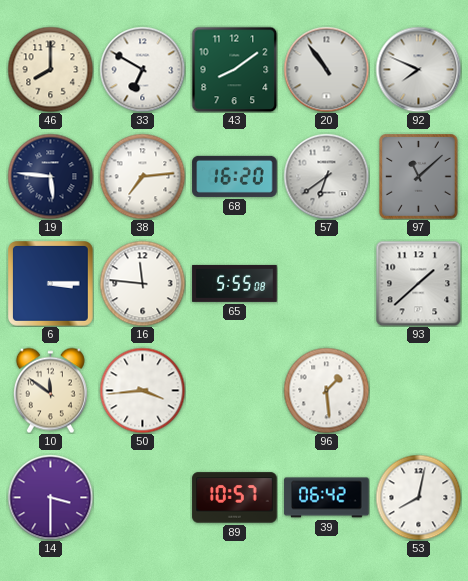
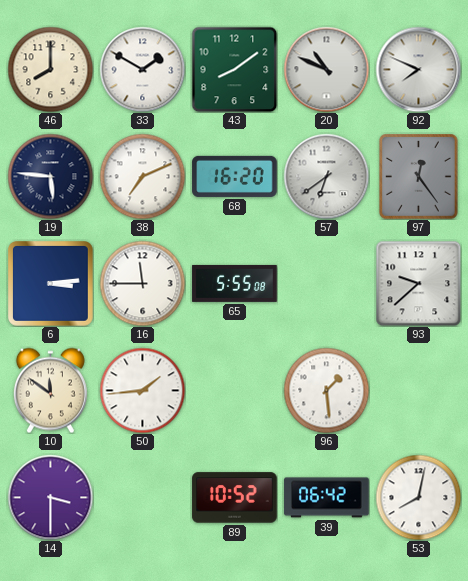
33: 6:50 -> 1:50
20: 10:54 -> 10:49
38: 7:14 -> 7:11
97: 11:08 -> 12:24
6: 3:15 -> 3:14
16: 11:46 -> 11:45
93: 1:38 -> 9:38
50: 3:44 -> 1:44
89: 10:57 -> 10:52
